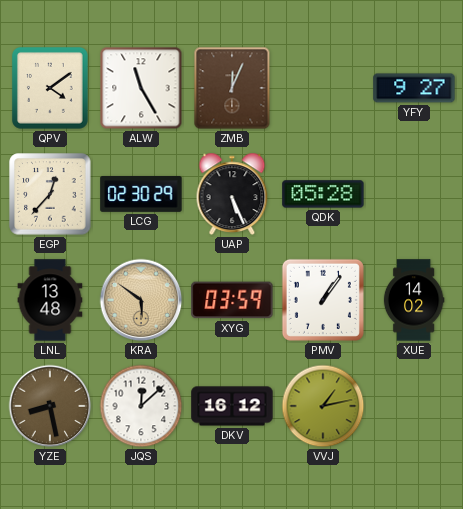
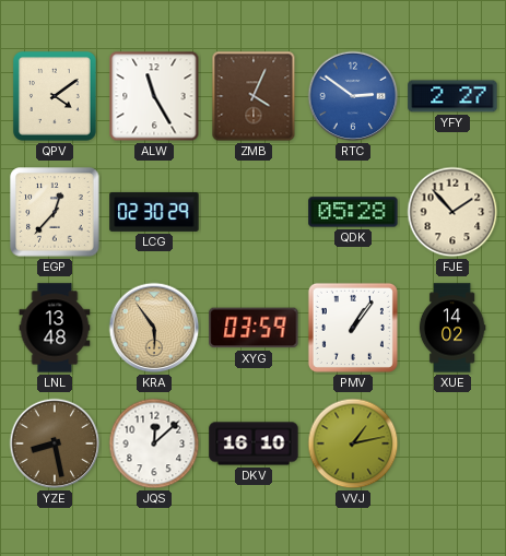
ZMB: 12:04 -> 4:04
RTC: none -> 2:51
YFY: 9:27 -> 2:27
UAP: 5:26 -> none
FJE: none -> 1:53
KRA: 5:51 -> 5:54
DKV: 16:12 -> 16:10
